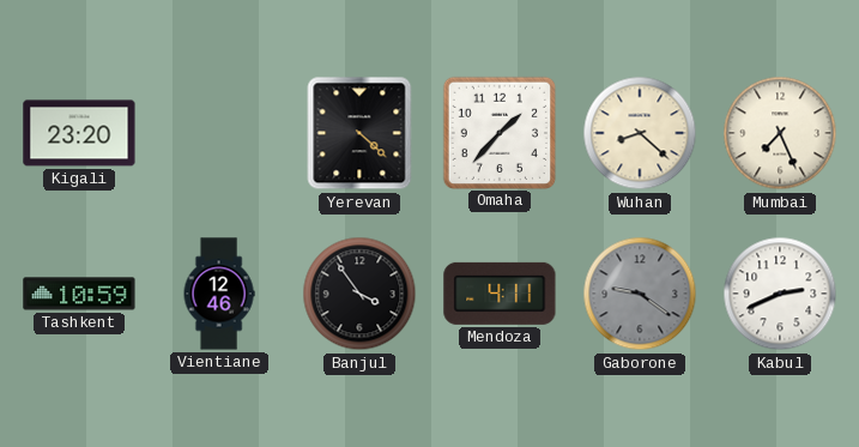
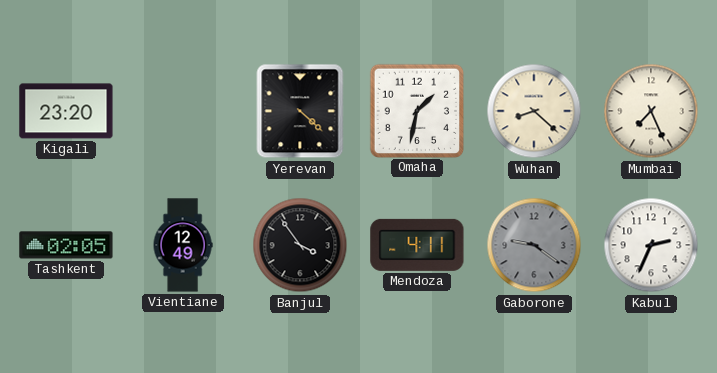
Omaha: 1:37 -> 1:32
Tashkent: 10:59 -> 02:05
Vientiane: 12:46 -> 12:49
Kabul: 2:41 -> 2:34
